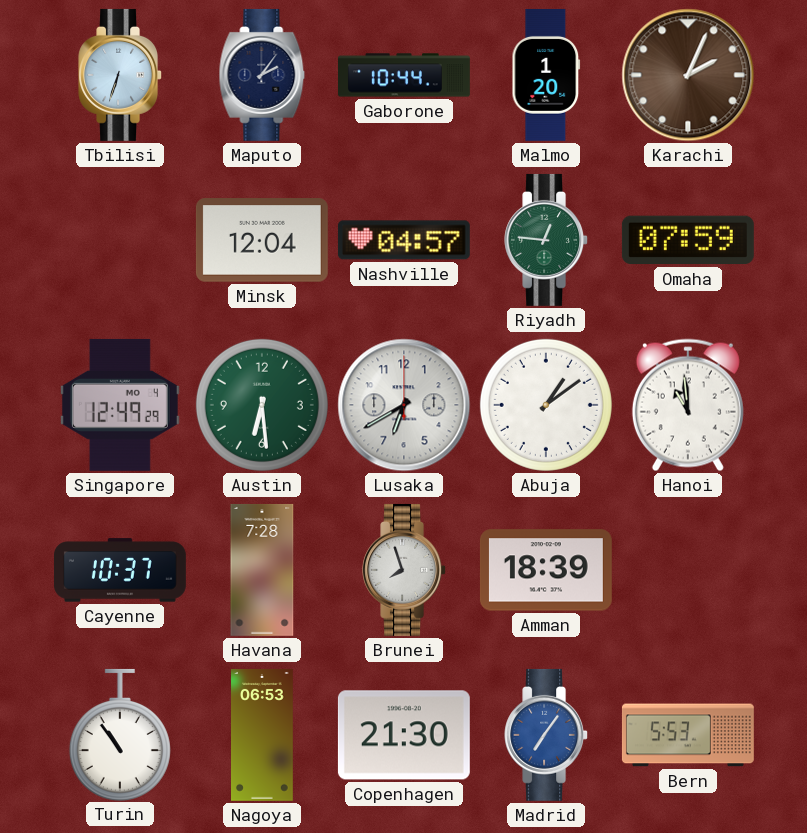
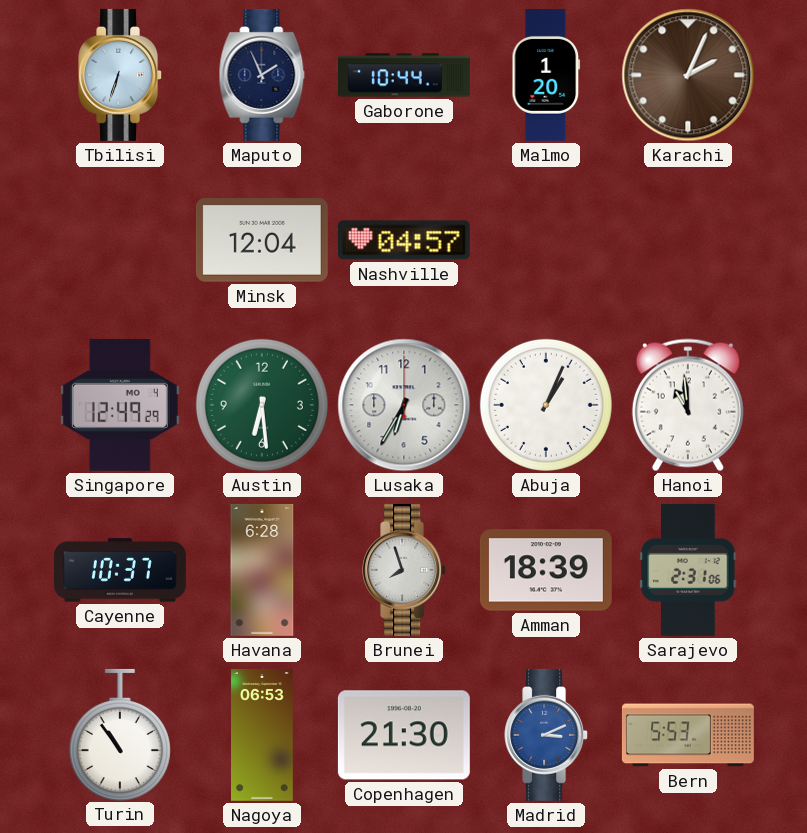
Maputo: 2:06 -> 1:56
Riyadh: 12:46 -> none
Omaha: 07:59 -> none
Lusaka: 6:40 -> 6:35
Abuja: 1:09 -> 1:04
Havana: 7:28 -> 6:28
Sarajevo: none -> 2:31
Madrid: 7:06 -> 3:11
